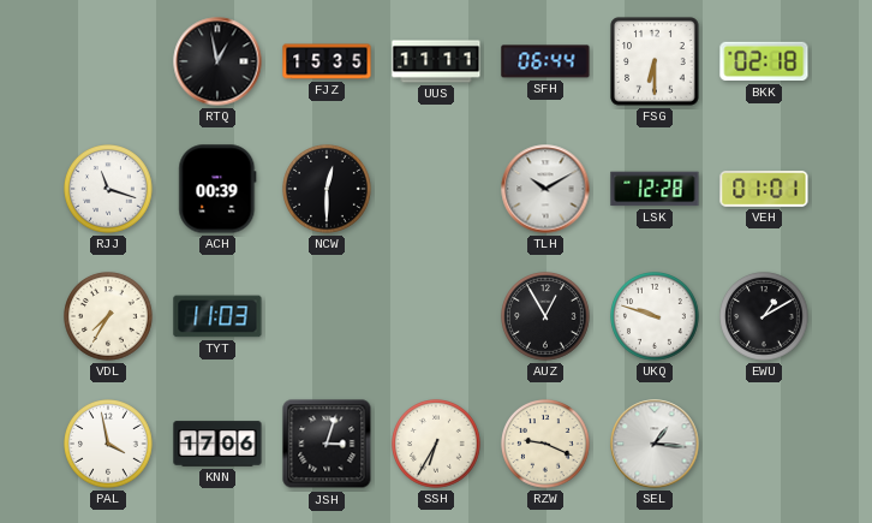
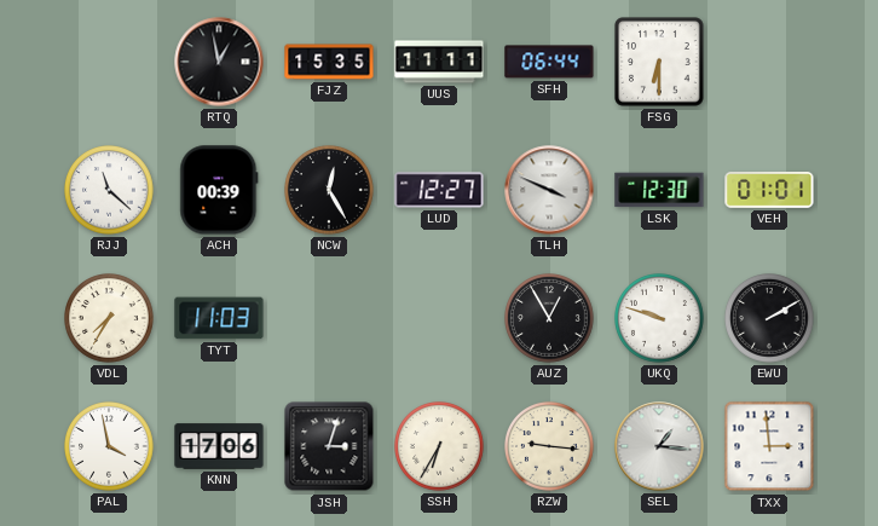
BKK: 02:18 -> none
RJJ: 11:18 -> 11:22
NCW: 12:30 -> 12:25
LUD: none -> 12:27
TLH: 10:10 -> 3:49
LSK: 12:28 -> 12:30
EWU: 1:10 -> 2:10
RZW: 9:19 -> 9:16
TXX: none -> 2:59
